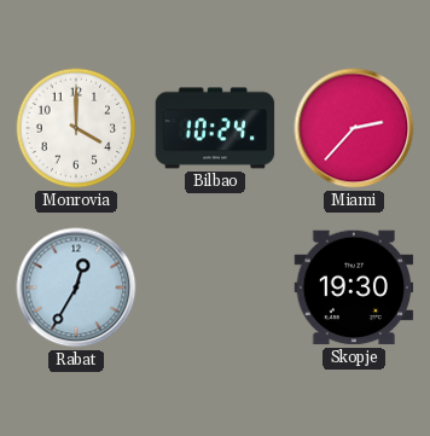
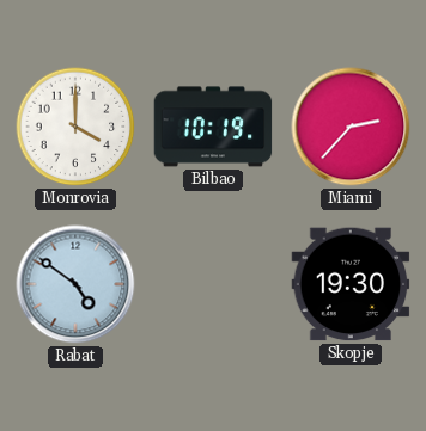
Bilbao: 10:24 -> 10:19
Rabat: 12:35 -> 4:51
